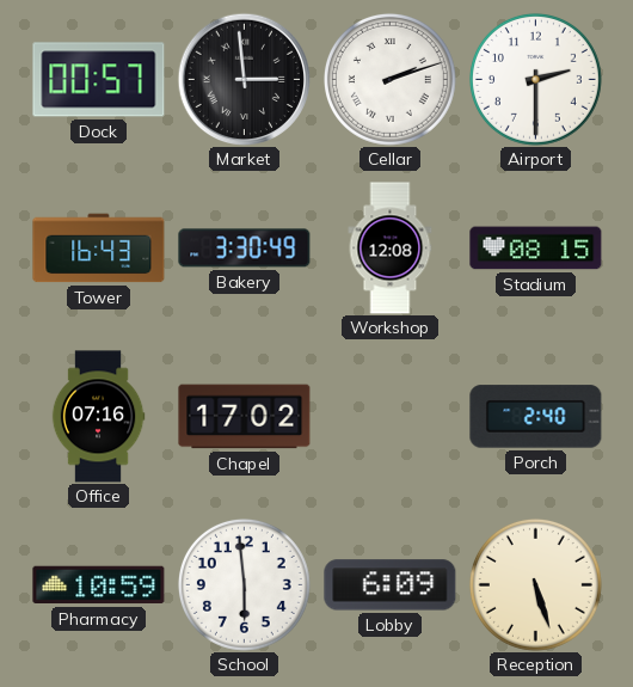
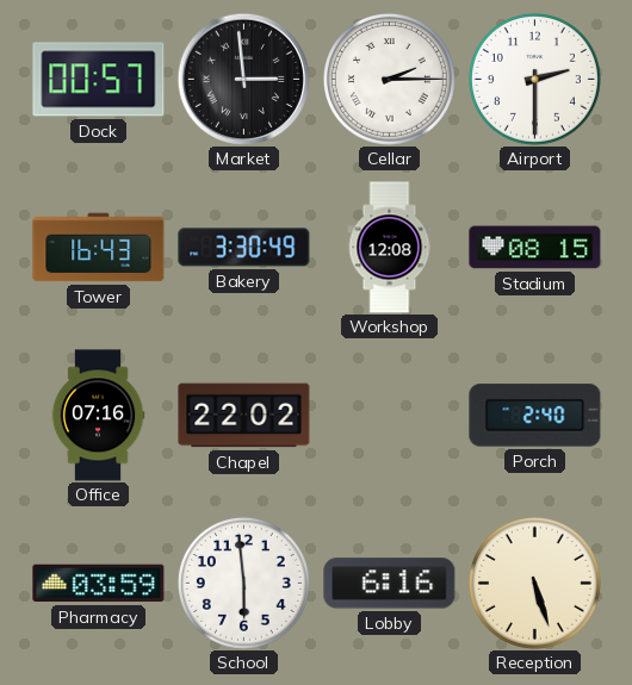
Cellar: 2:12 -> 2:15
Chapel: 17:02 -> 22:02
Pharmacy: 10:59 -> 03:59
Lobby: 6:09 -> 6:16
